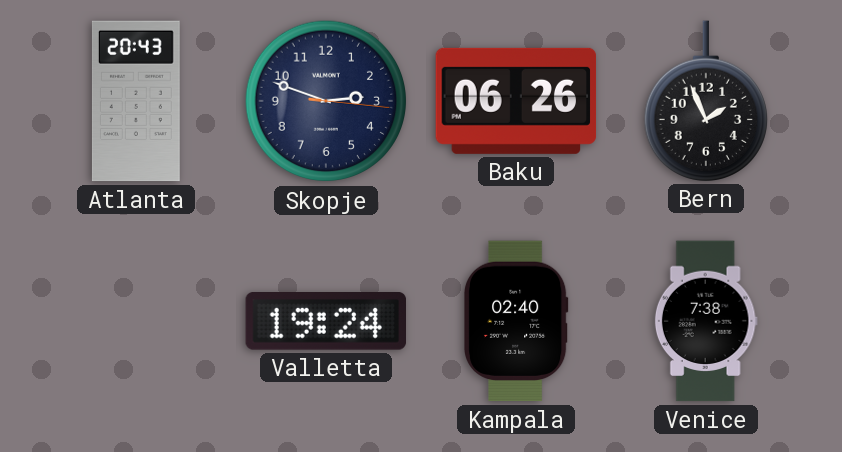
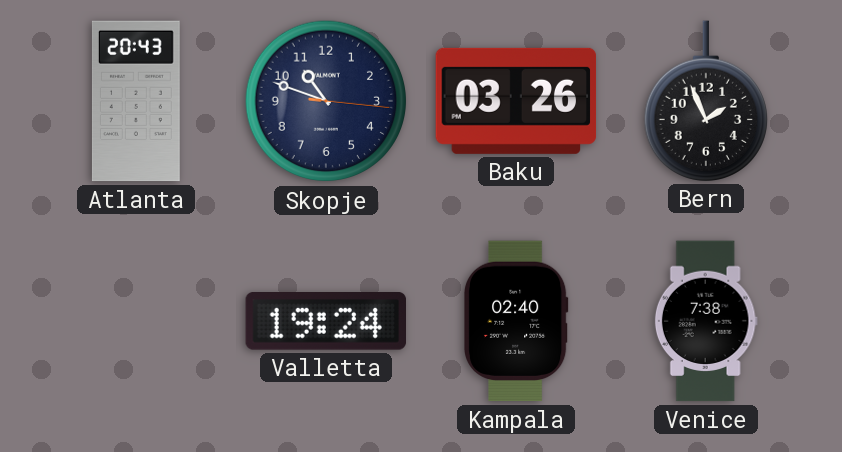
Skopje: 2:48 -> 10:48
Baku: 06:26 -> 03:26
